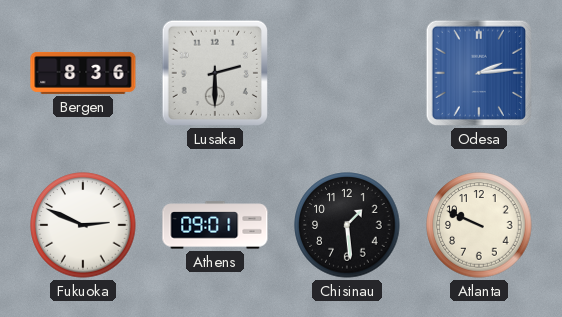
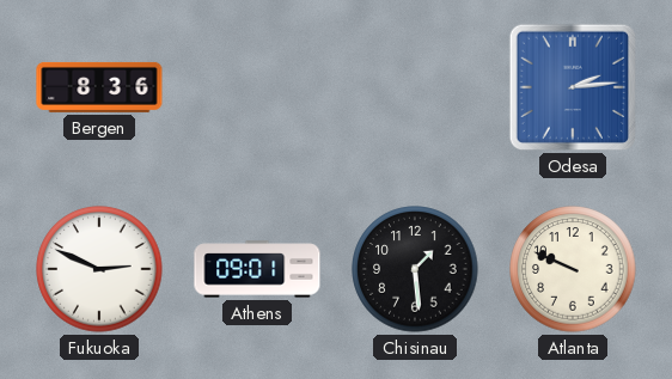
Lusaka: 2:30 -> none
